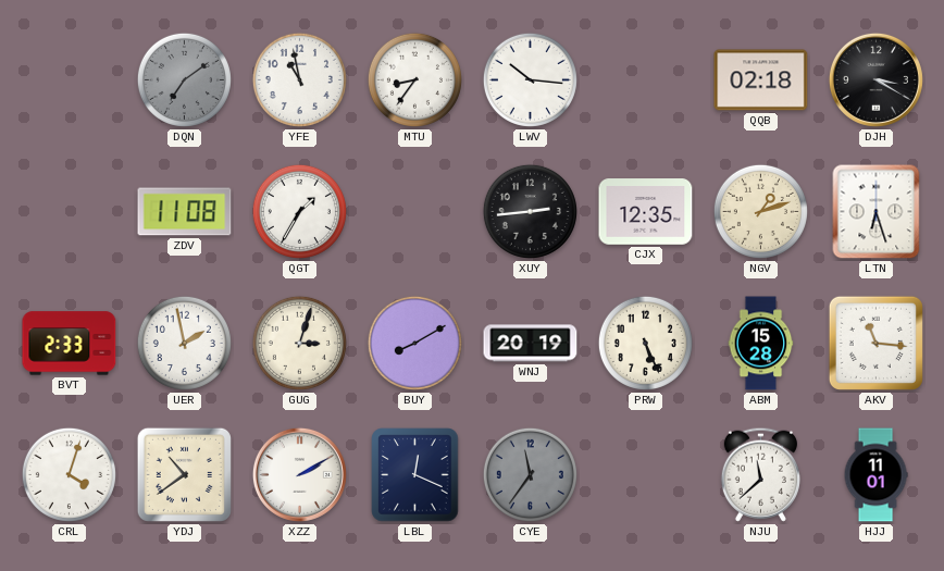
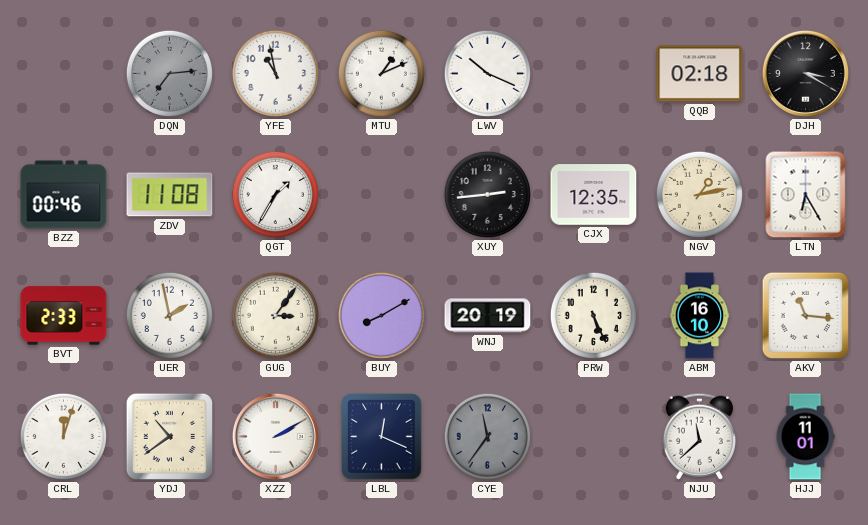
DQN: 7:09 -> 7:14
MTU: 8:36 -> 1:11
LWV: 10:16 -> 10:19
BZZ: none -> 00:46
NGV: 1:12 -> 1:13
LTN: 6:27 -> 6:25
GUG: 3:03 -> 3:06
ABM: 15:28 -> 16:10
CRL: 4:03 -> 12:03
